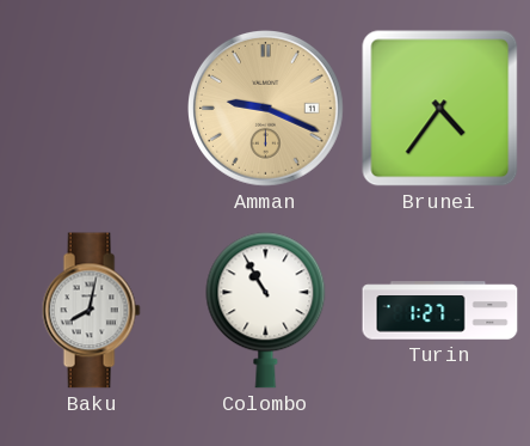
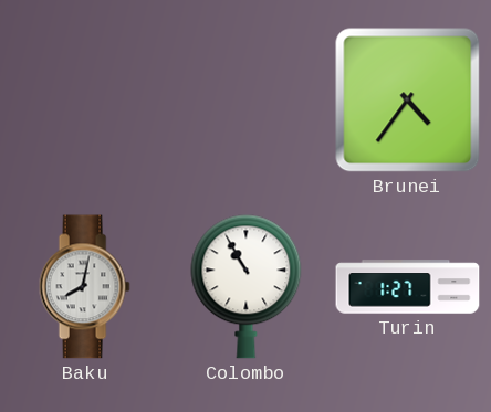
Amman: 9:19 -> none
